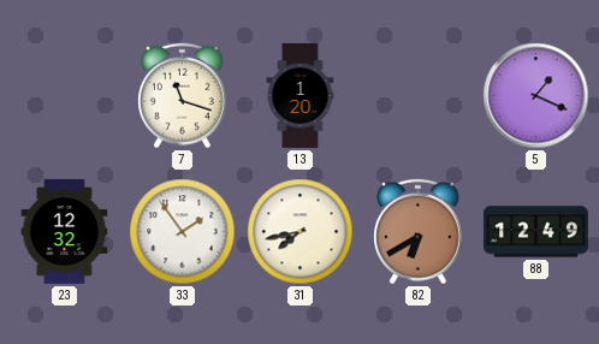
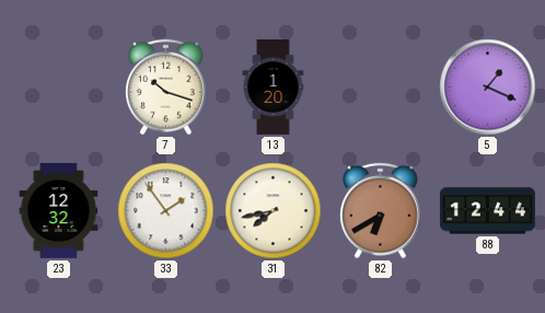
7: 11:18 -> 10:18
88: 12:49 -> 12:44
